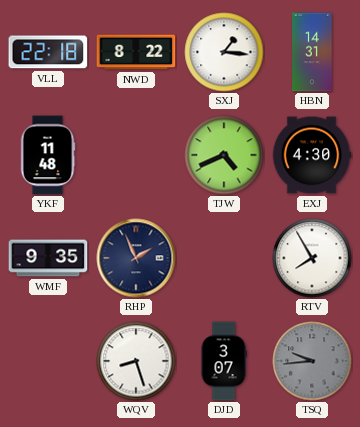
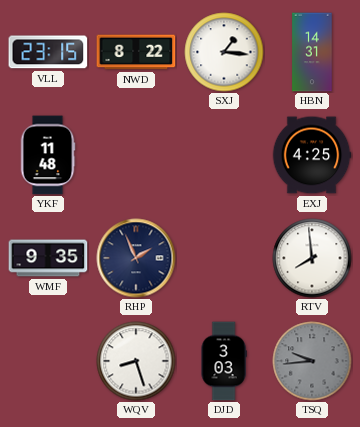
VLL: 22:18 -> 23:15
TJW: 4:41 -> none
EXJ: 4:30 -> 4:25
RTV: 7:55 -> 7:59
DJD: 3:07 -> 3:03
